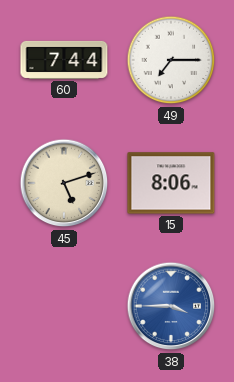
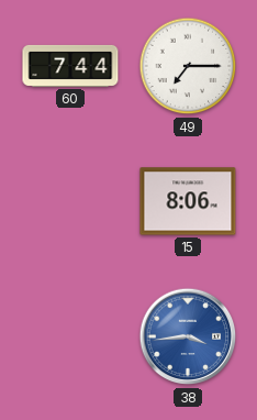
45: 5:12 -> none
38: 3:45 -> 3:44
